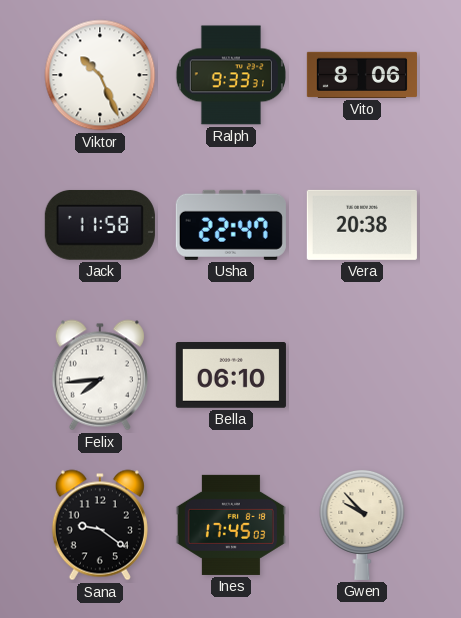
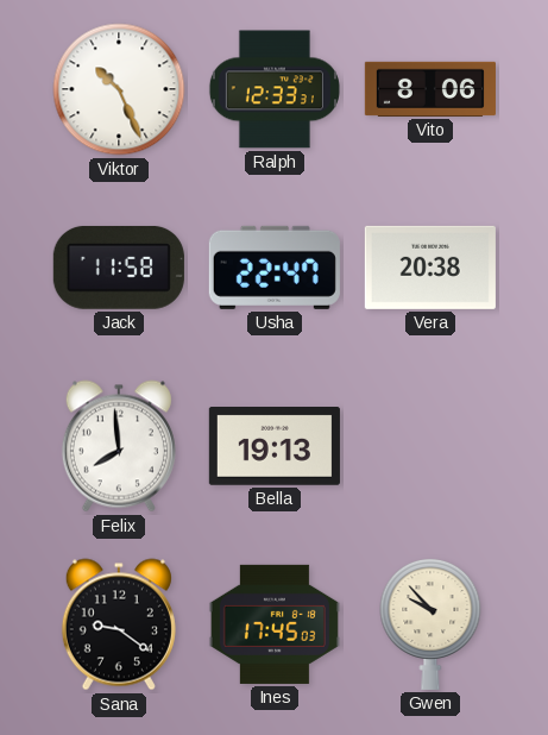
Ralph: 9:33 -> 12:33
Felix: 7:44 -> 7:59
Bella: 06:10 -> 19:13
